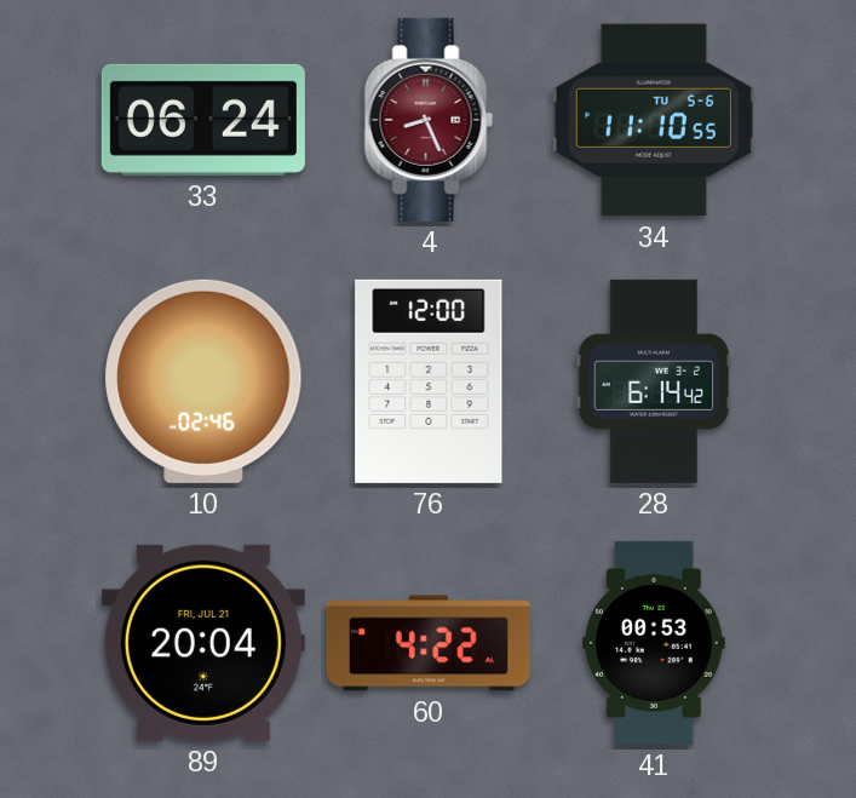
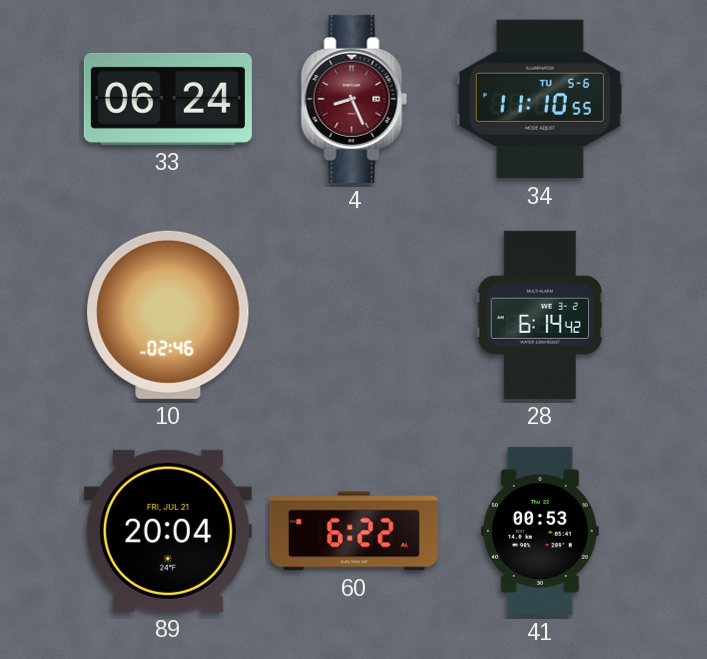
76: 12:00 -> none
60: 4:22 -> 6:22
